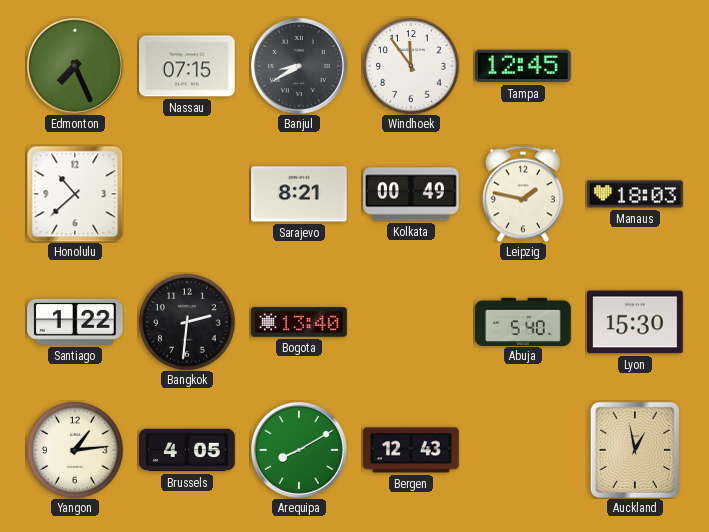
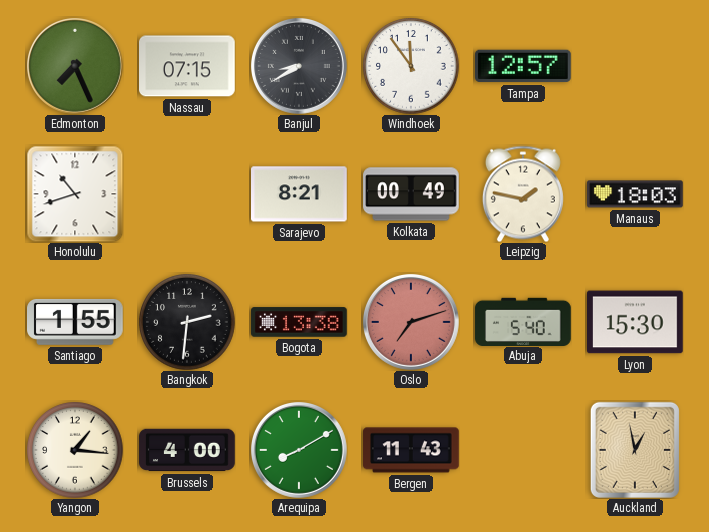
Tampa: 12:45 -> 12:57
Honolulu: 10:38 -> 10:42
Santiago: 1:22 -> 1:55
Bogota: 13:40 -> 13:38
Oslo: none -> 7:12
Yangon: 1:14 -> 1:16
Brussels: 4:05 -> 4:00
Bergen: 12:43 -> 11:43
